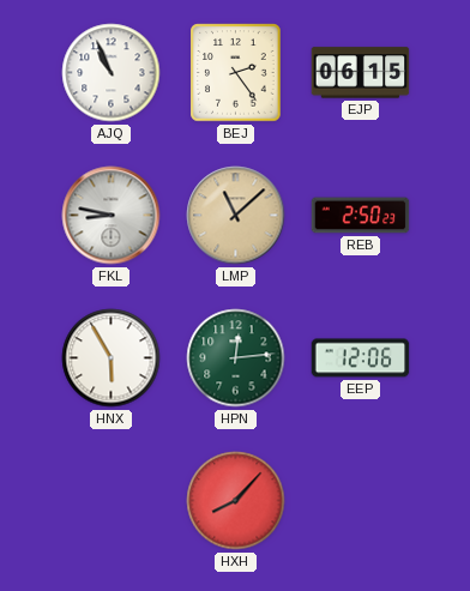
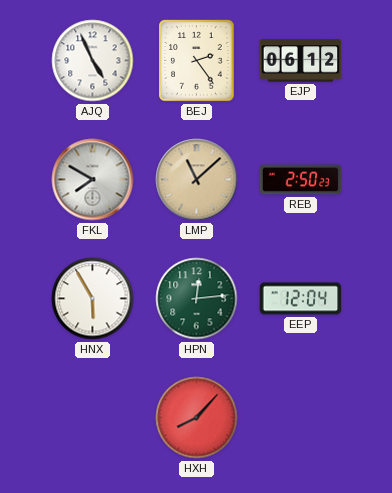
AJQ: 10:56 -> 4:56
EJP: 06:15 -> 06:12
FKL: 8:47 -> 7:50
EEP: 12:06 -> 12:04
